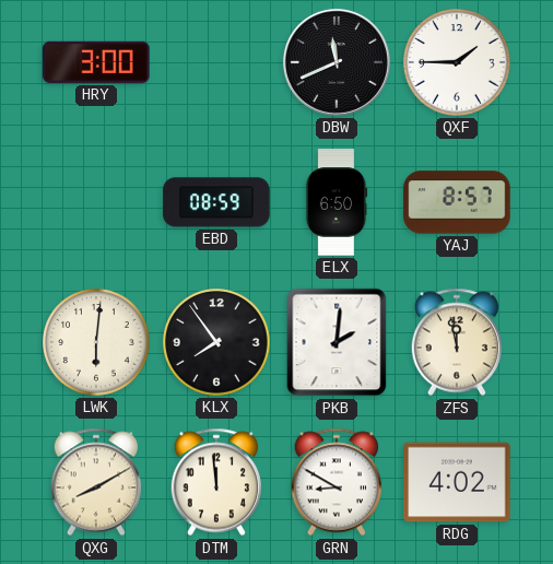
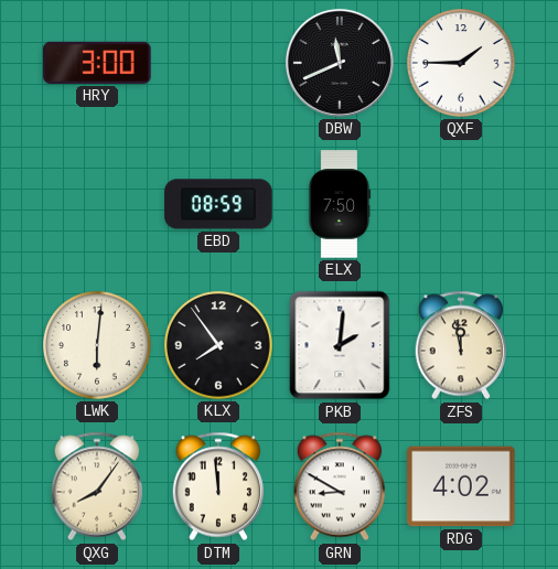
ELX: 6:50 -> 7:50
YAJ: 8:57 -> none
QXG: 8:10 -> 8:06
